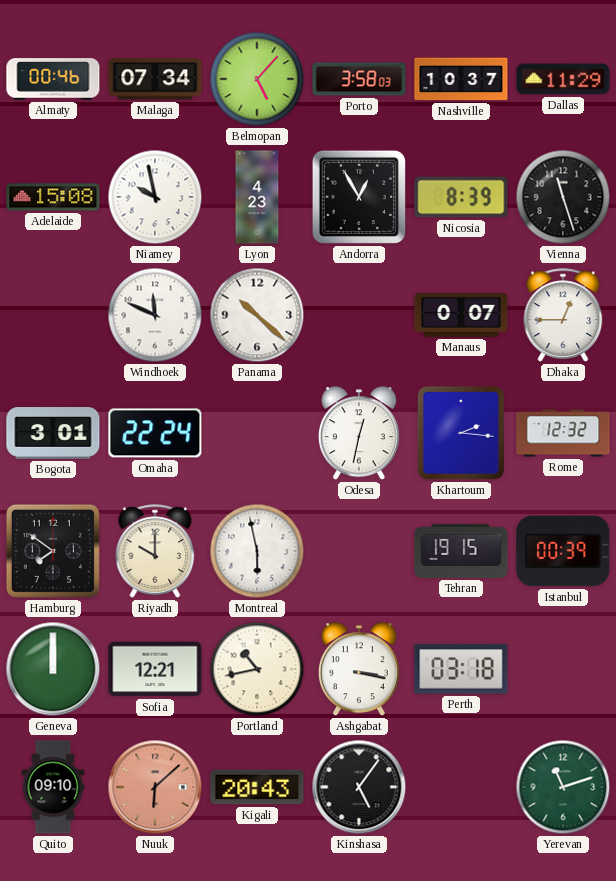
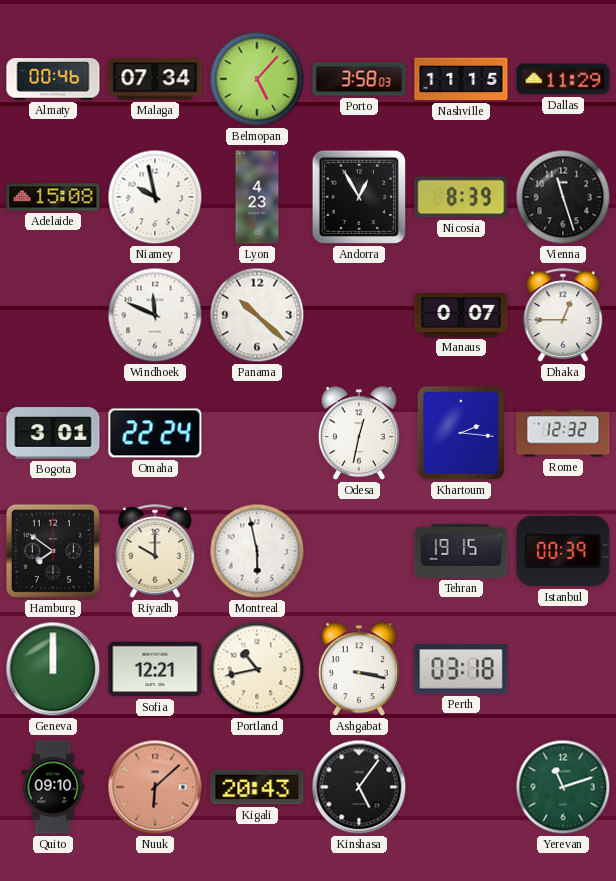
Nashville: 10:37 -> 11:15
